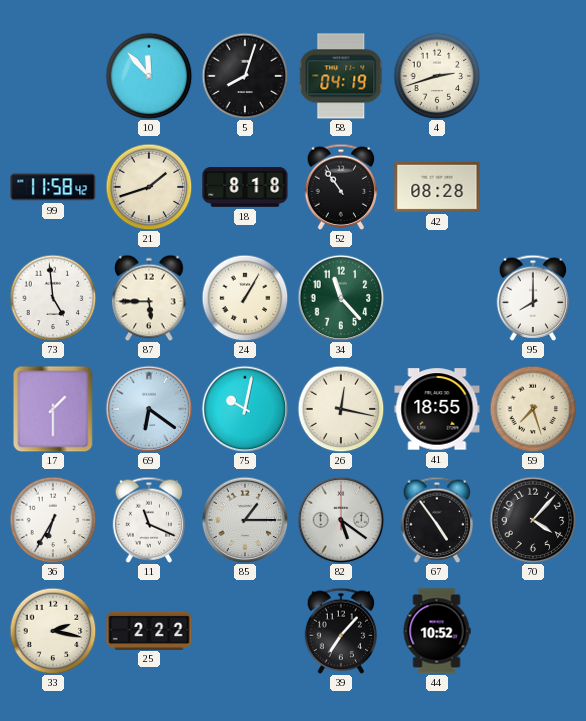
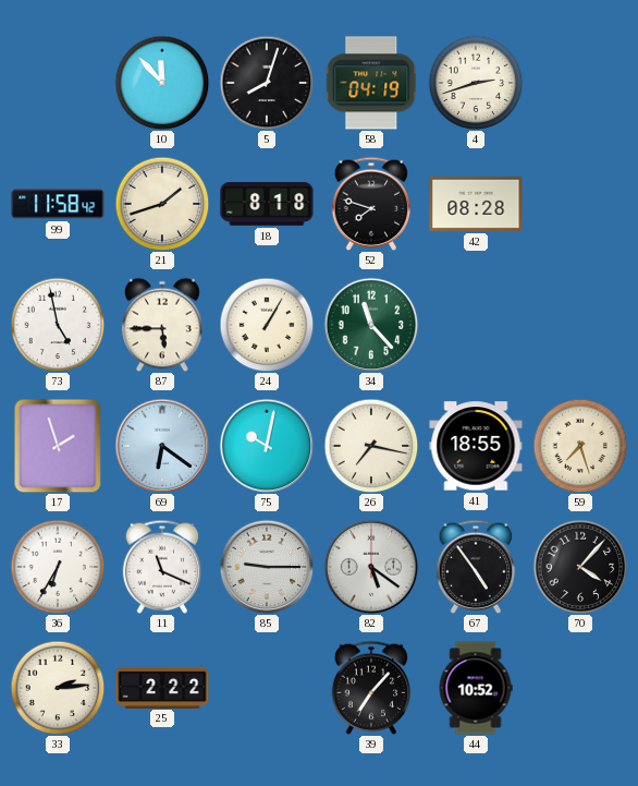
52: 10:54 -> 7:48
73: 4:59 -> 4:58
95: 8:00 -> none
17: 1:30 -> 1:57
26: 12:17 -> 7:17
85: 1:15 -> 9:15
33: 2:17 -> 2:14
